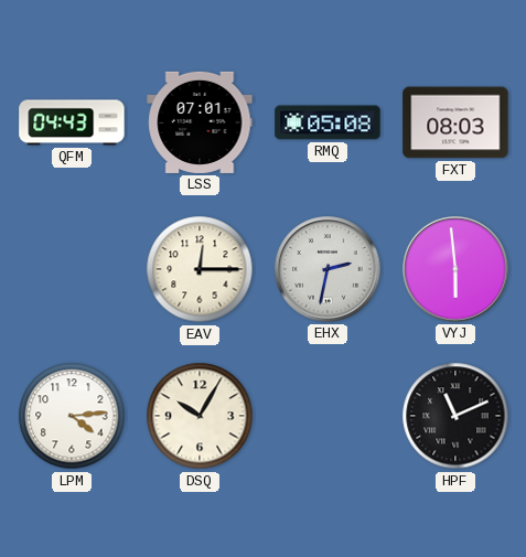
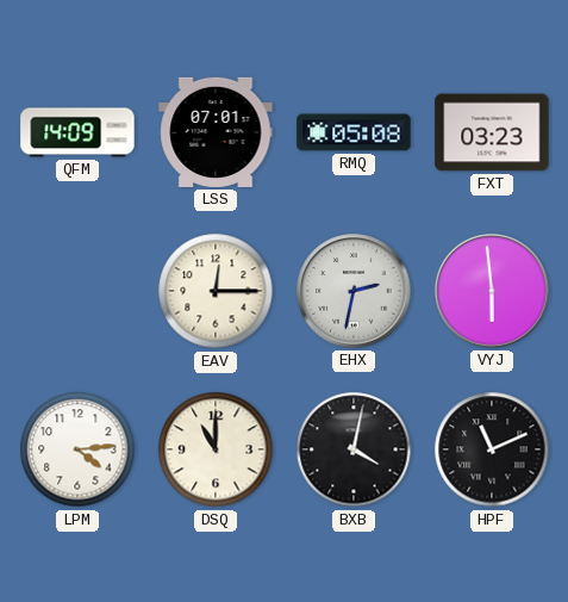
QFM: 04:43 -> 14:09
FXT: 08:03 -> 03:23
DSQ: 10:05 -> 11:00
BXB: none -> 4:02
